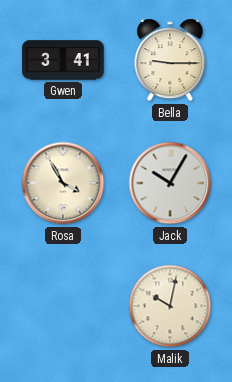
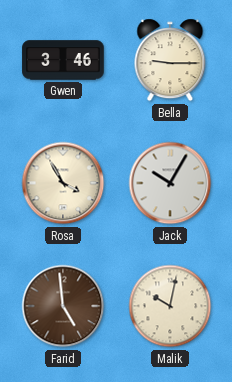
Gwen: 3:41 -> 3:46
Farid: none -> 4:59
